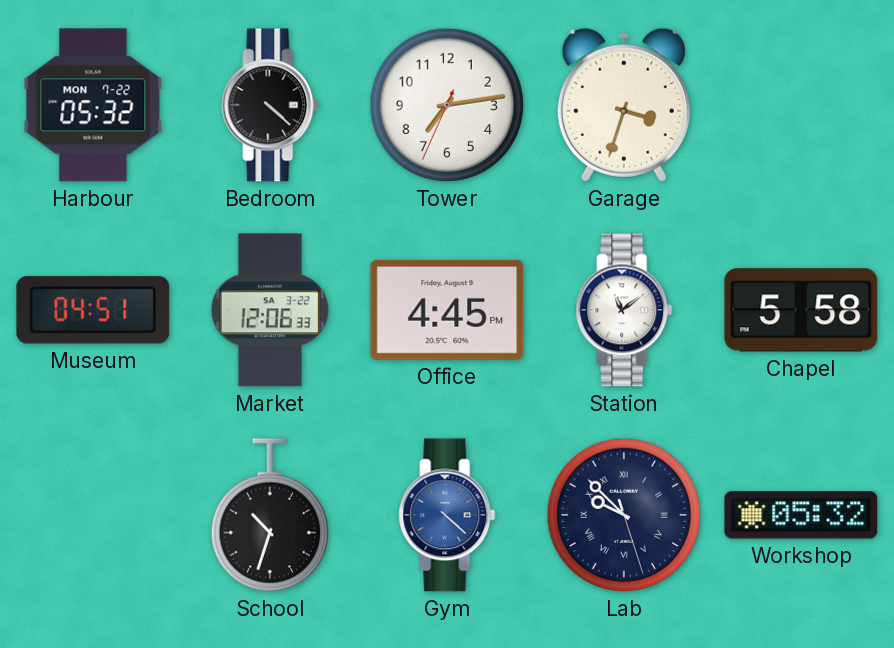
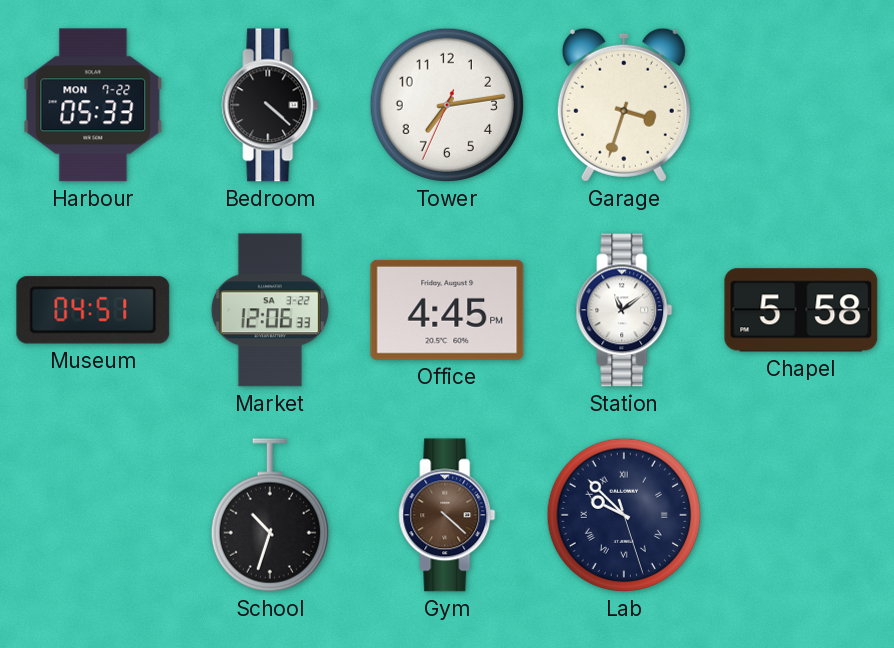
Harbour: 05:32 -> 05:33
Gym dial: blue -> brown
Workshop: 05:32 -> none
